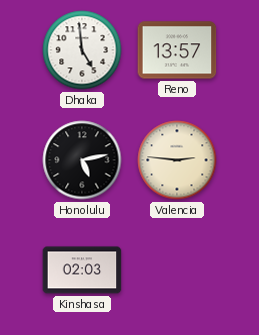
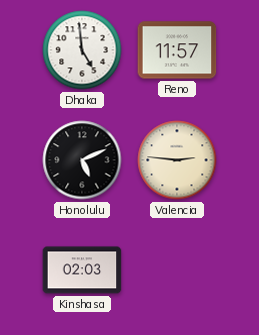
Reno: 13:57 -> 11:57
Honolulu: 5:13 -> 5:11
